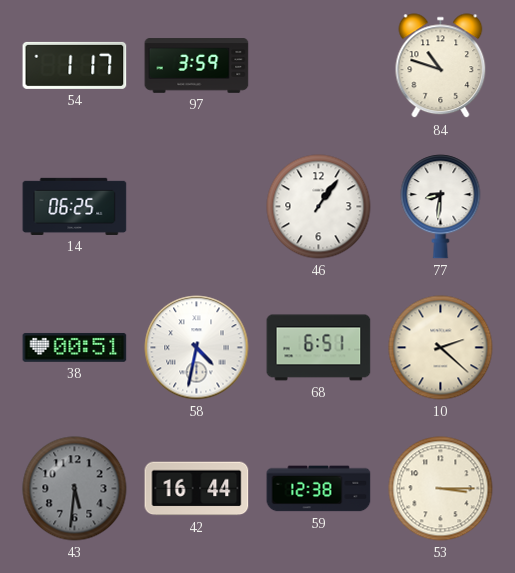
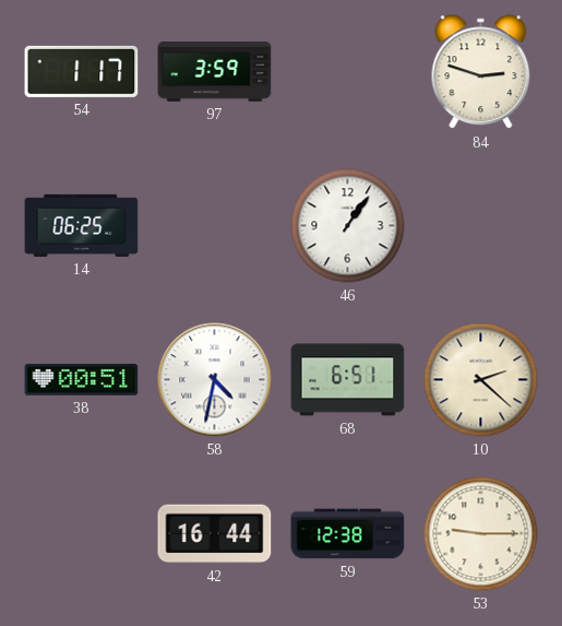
84: 10:48 -> 2:48
77: 8:31 -> none
43: 5:31 -> none
53: 3:15 -> 9:15
